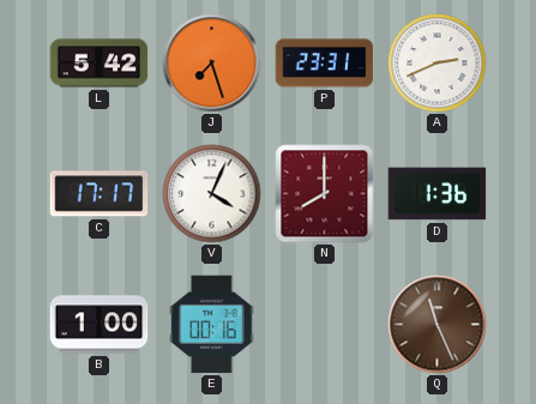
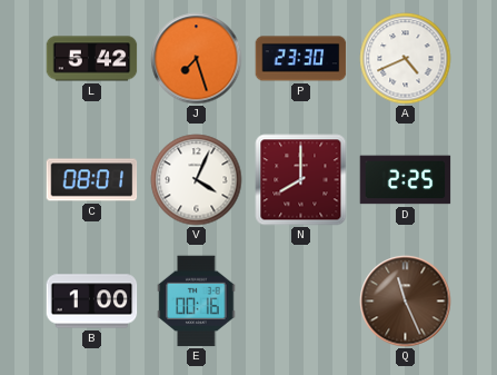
P: 23:31 -> 23:30
A: 2:41 -> 4:41
C: 17:17 -> 08:01
D: 1:36 -> 2:25
